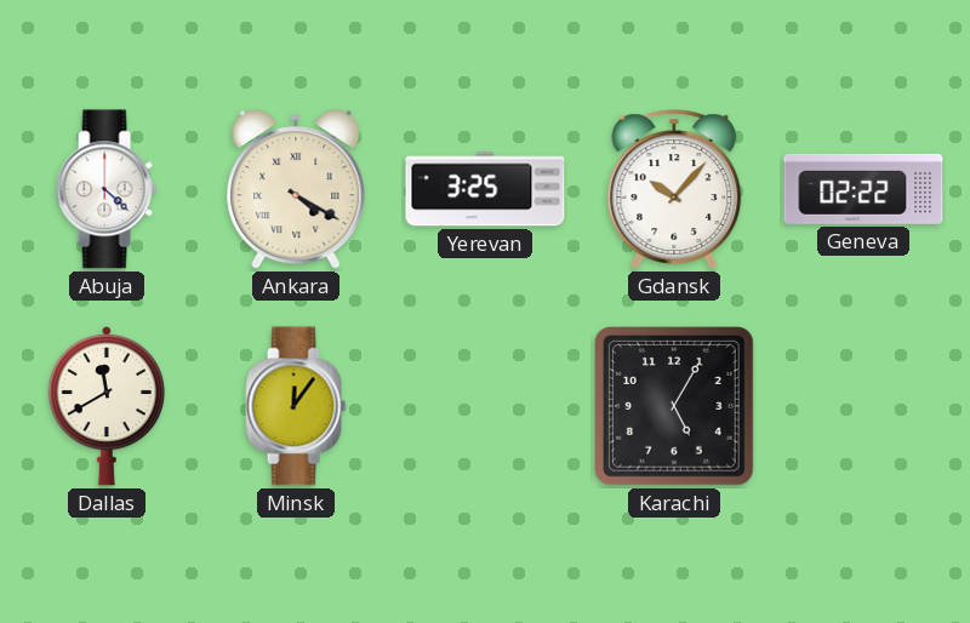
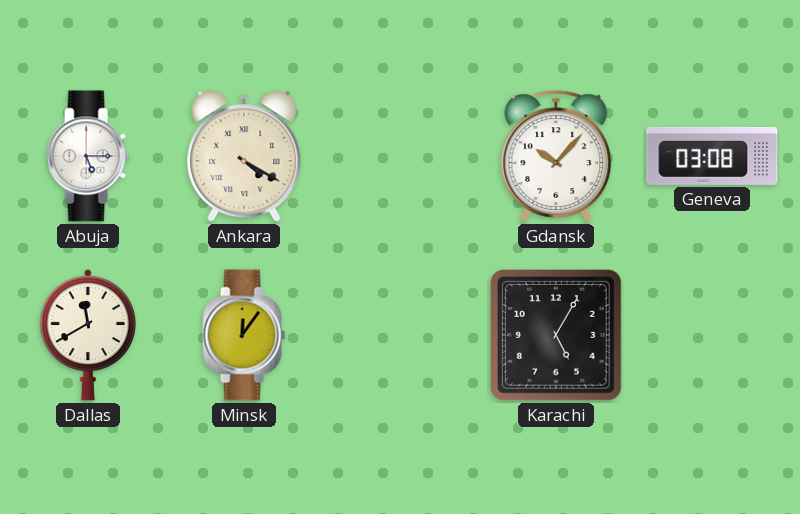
Abuja: 4:22 -> 5:15
Yerevan: 3:25 -> none
Geneva: 02:22 -> 03:08
